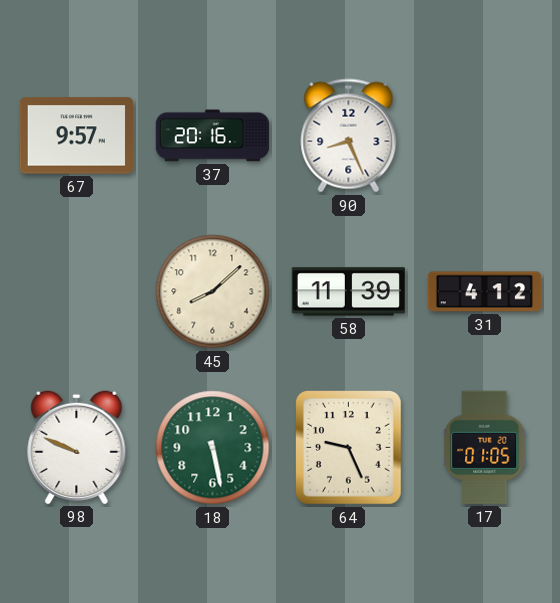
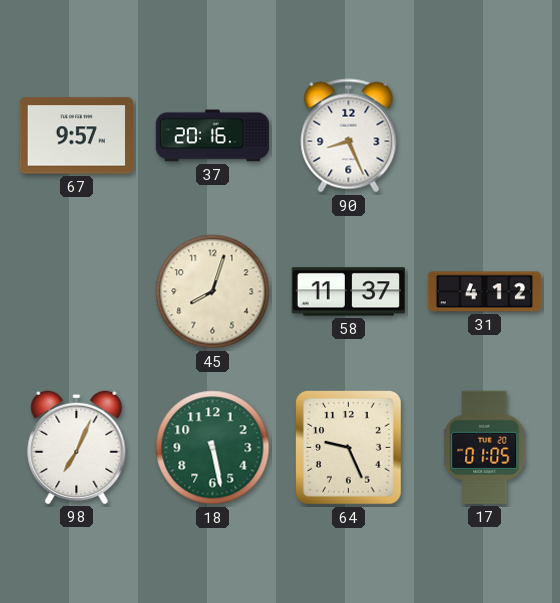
45: 8:08 -> 8:03
58: 11:39 -> 11:37
98: 9:49 -> 7:04
